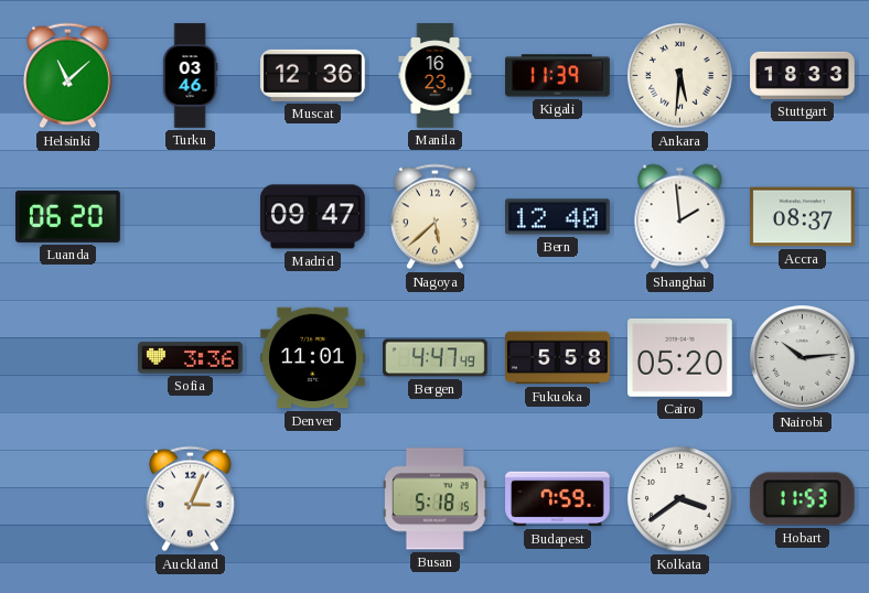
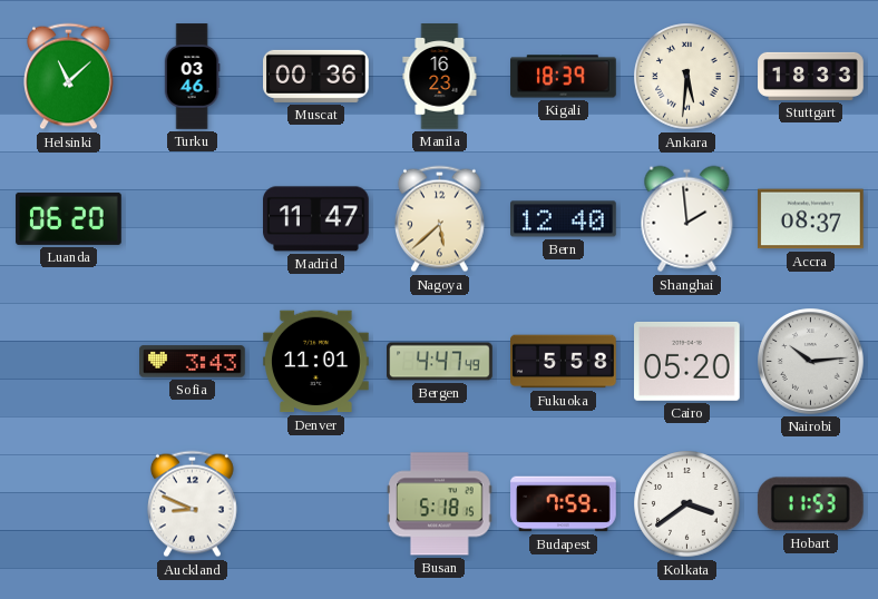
Muscat: 12:36 -> 00:36
Kigali: 11:39 -> 18:39
Madrid: 09:47 -> 11:47
Sofia: 3:36 -> 3:43
Auckland: 3:04 -> 8:49
